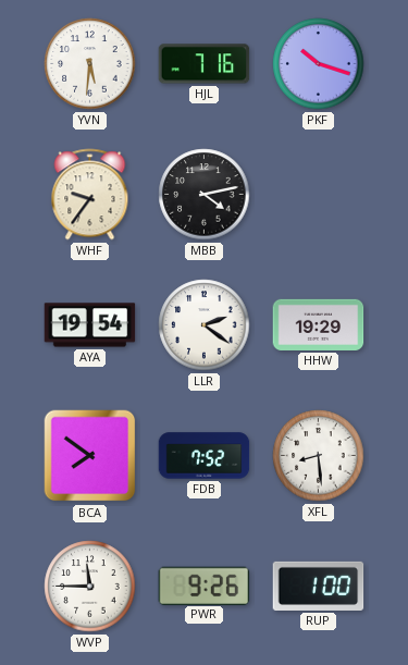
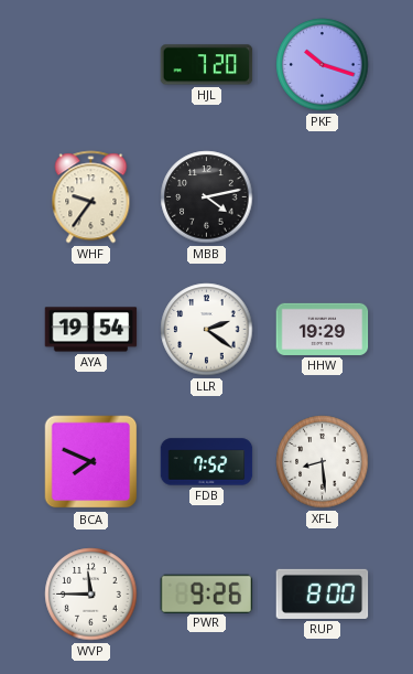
YVN: 5:31 -> none
HJL: 7:16 -> 7:20
BCA: 7:51 -> 7:49
RUP: 1:00 -> 8:00
